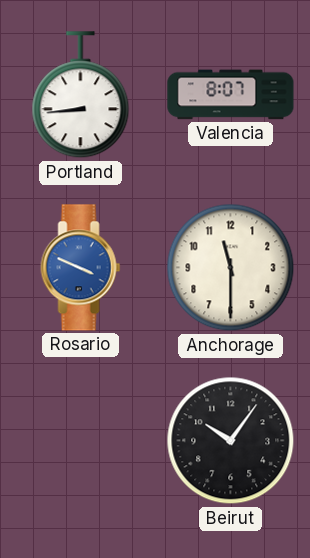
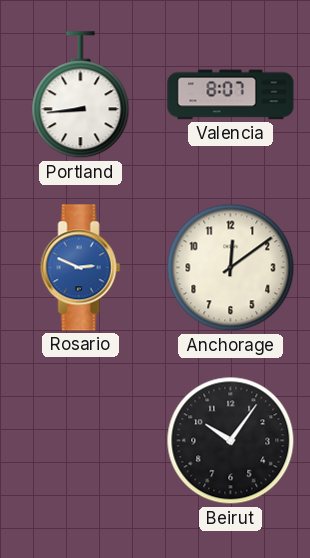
Rosario: 3:49 -> 2:49
Anchorage: 11:30 -> 12:09
